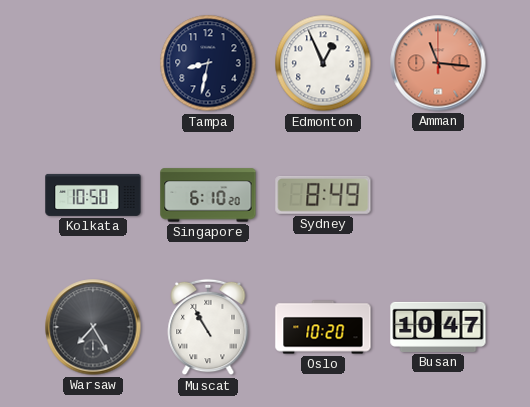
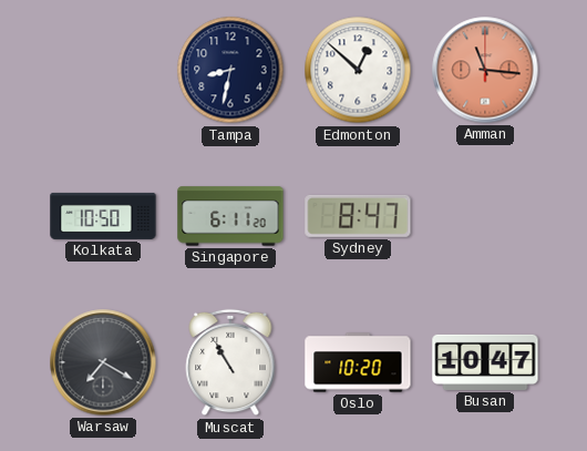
Edmonton: 12:56 -> 12:52
Singapore: 6:10 -> 6:11
Sydney: 8:49 -> 8:47
Warsaw: 7:25 -> 7:20
